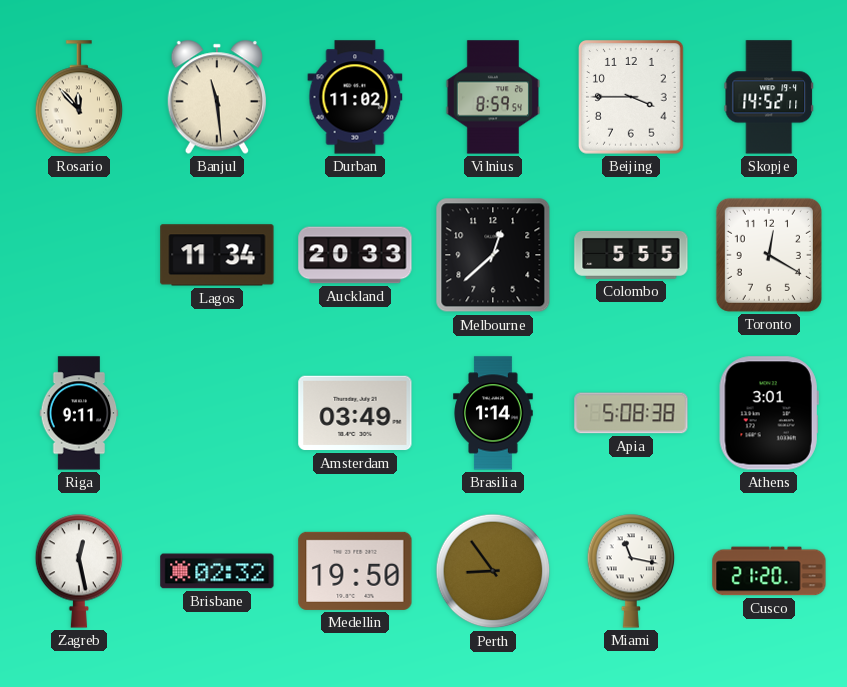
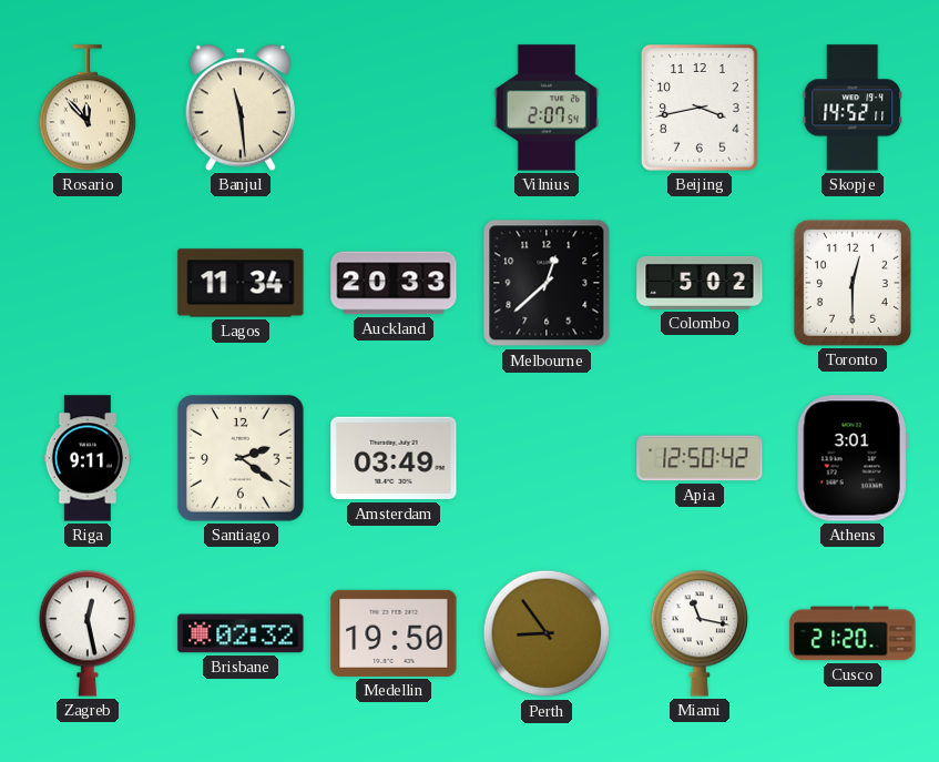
Durban: 11:02 -> none
Vilnius: 8:59 -> 2:07
Beijing: 3:45 -> 3:43
Colombo: 5:55 -> 5:02
Toronto: 12:20 -> 12:30
Santiago: none -> 2:21
Brasilia: 1:14 -> none
Apia: 5:08 -> 12:50
